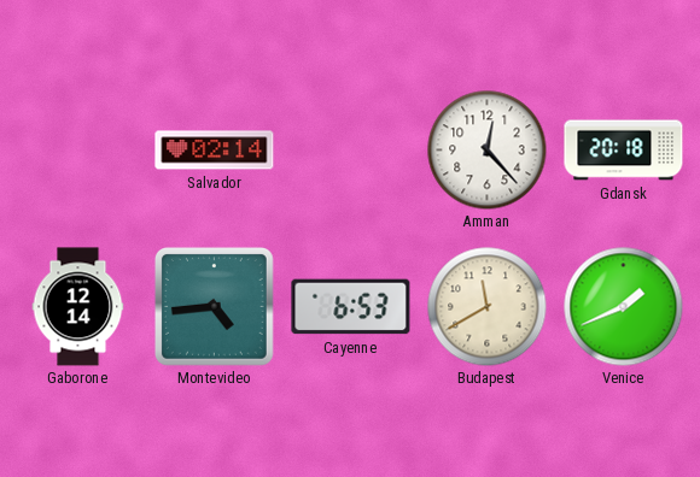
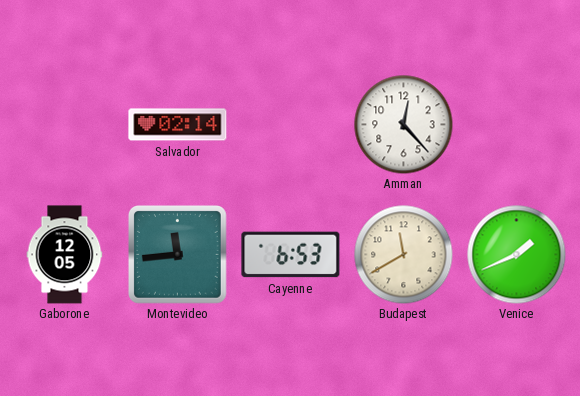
Gdansk: 20:18 -> none
Gaborone: 12:14 -> 12:05
Montevideo: 4:44 -> 11:44
